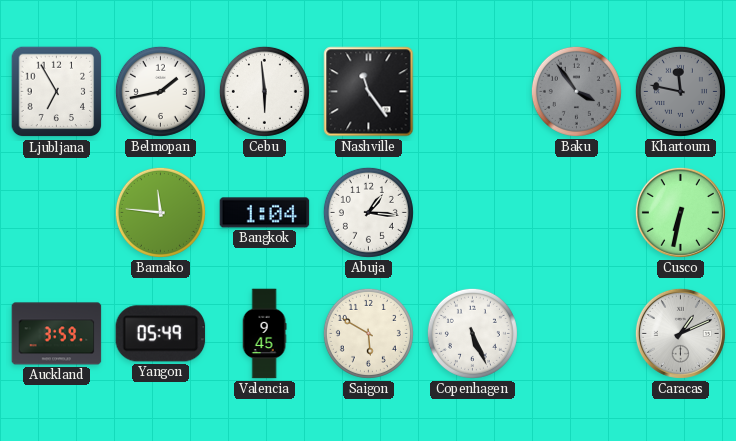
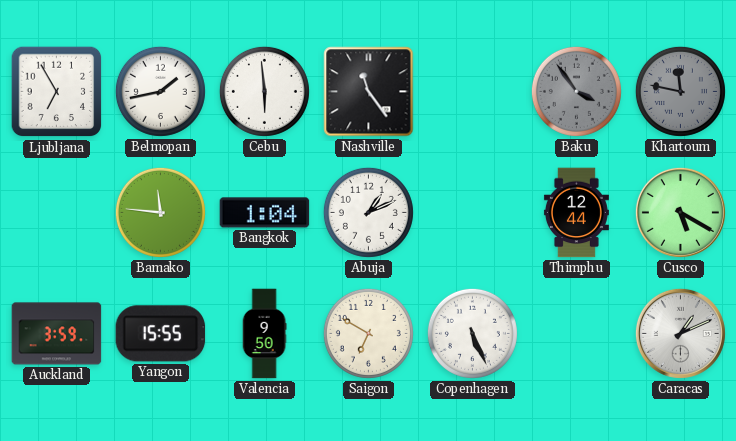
Abuja: 1:16 -> 1:11
Thimphu: none -> 12:44
Cusco: 6:32 -> 5:20
Yangon: 05:49 -> 15:55
Valencia: 9:45 -> 9:50
Saigon: 5:50 -> 6:50
